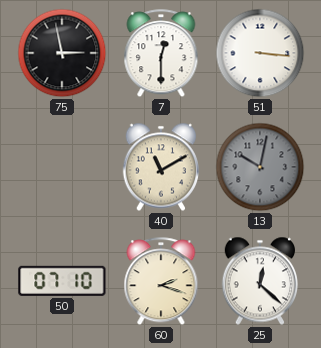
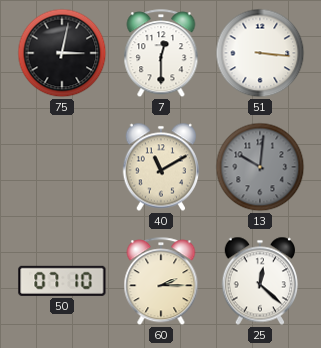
75: 2:58 -> 3:02
13: 10:02 -> 10:01
60: 2:18 -> 2:15
